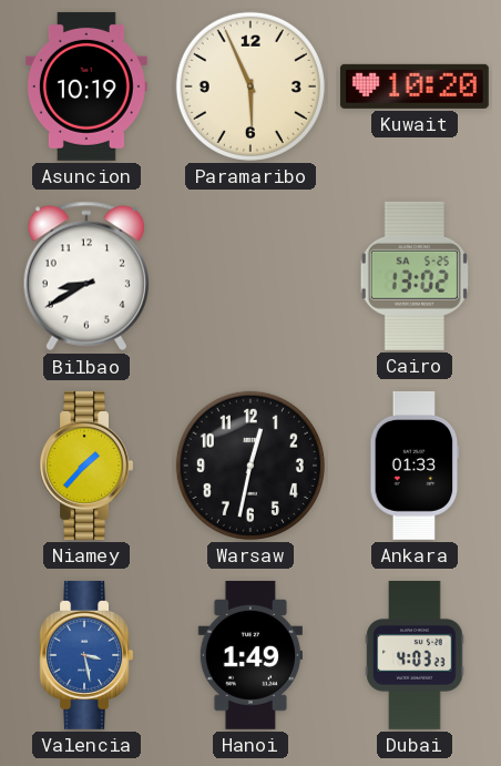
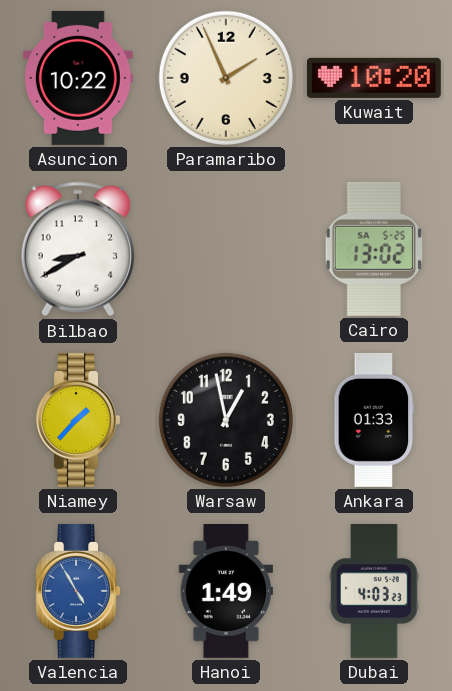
Asuncion: 10:19 -> 10:22
Paramaribo: 5:56 -> 1:56
Warsaw: 12:32 -> 12:58
Valencia: 3:28 -> 4:55
